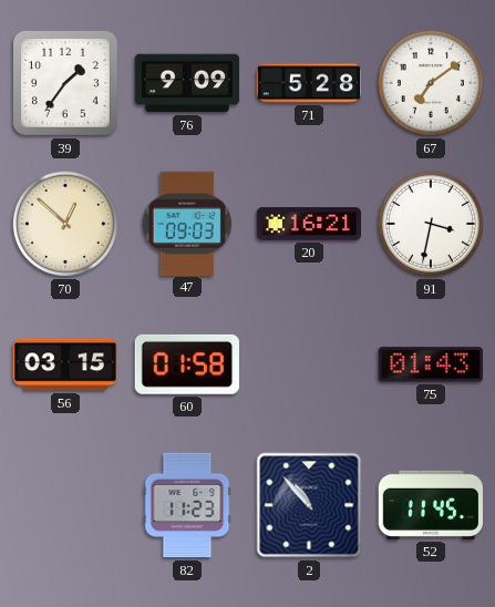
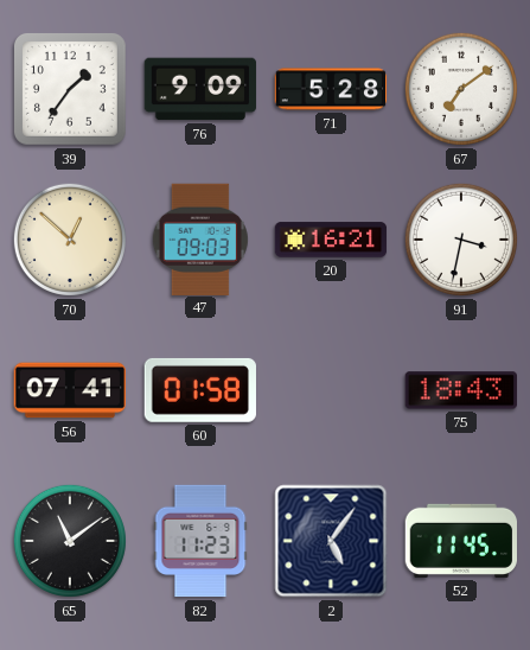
56: 03:15 -> 07:41
75: 01:43 -> 18:43
65: none -> 11:09
2: 10:53 -> 5:06
